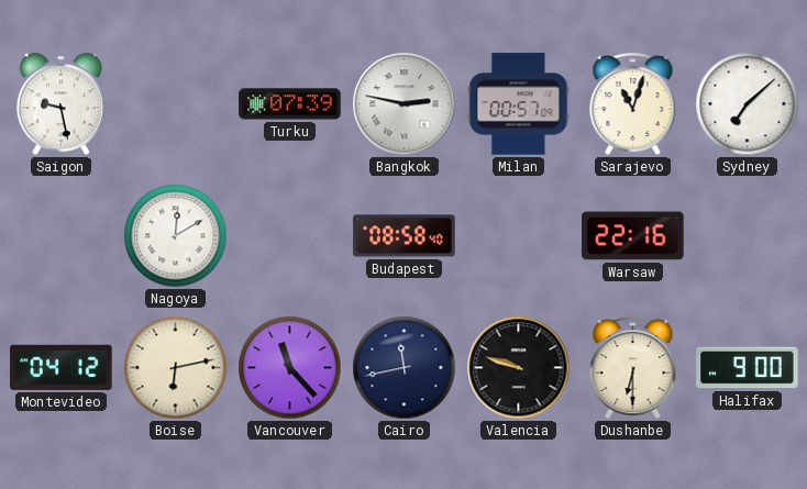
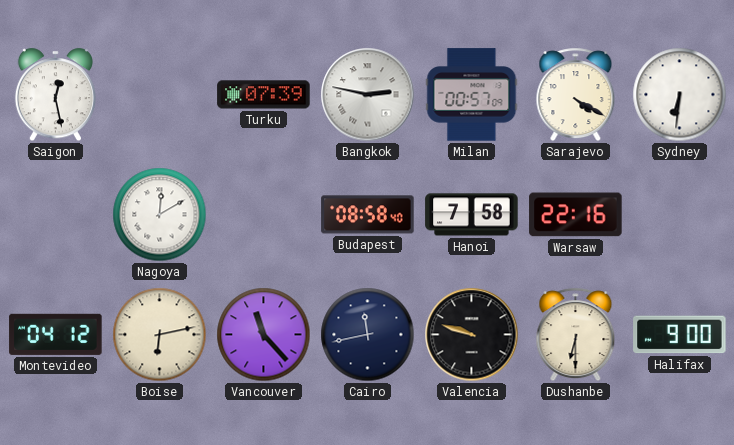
Saigon: 9:28 -> 12:28
Sarajevo: 11:03 -> 4:20
Sydney: 7:08 -> 6:31
Hanoi: none -> 7:58
